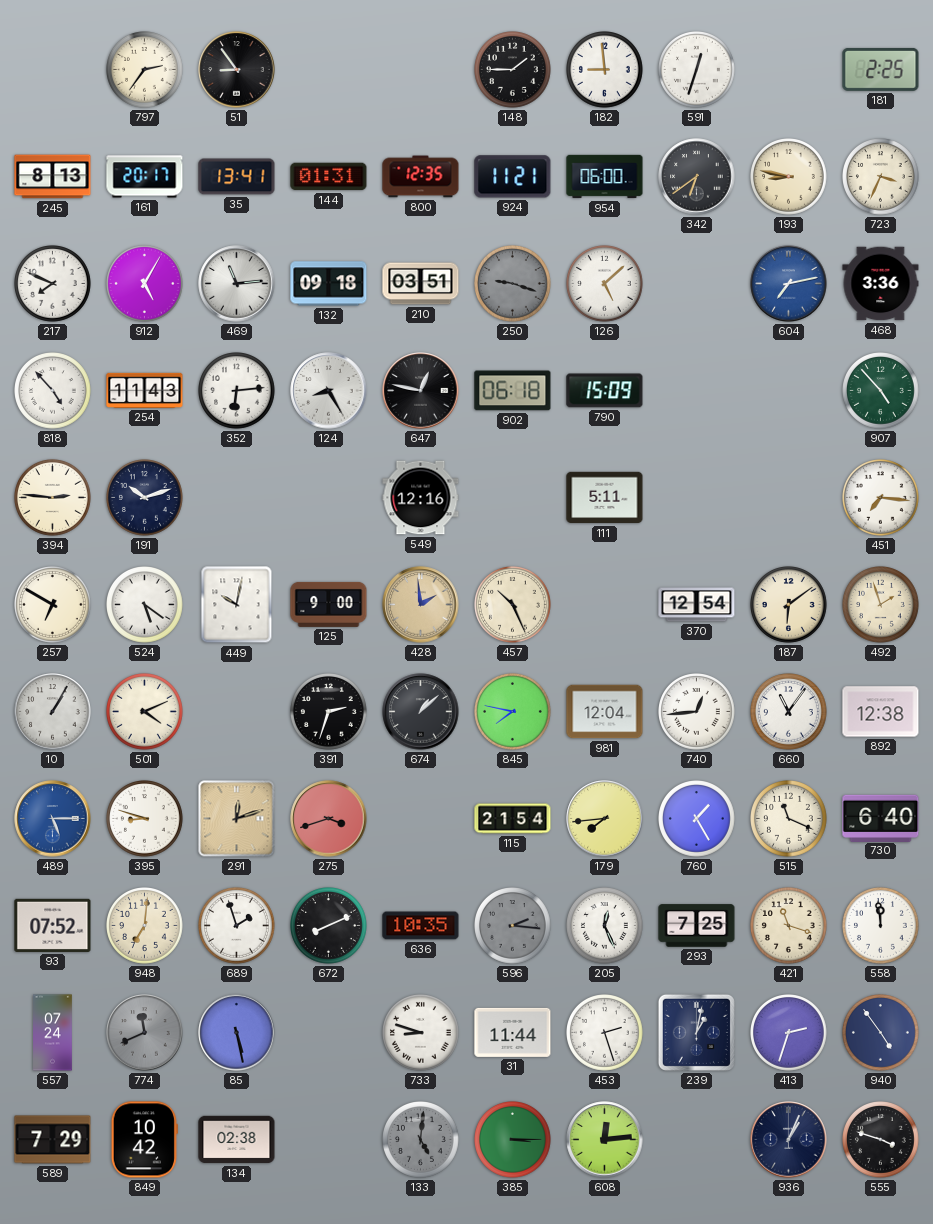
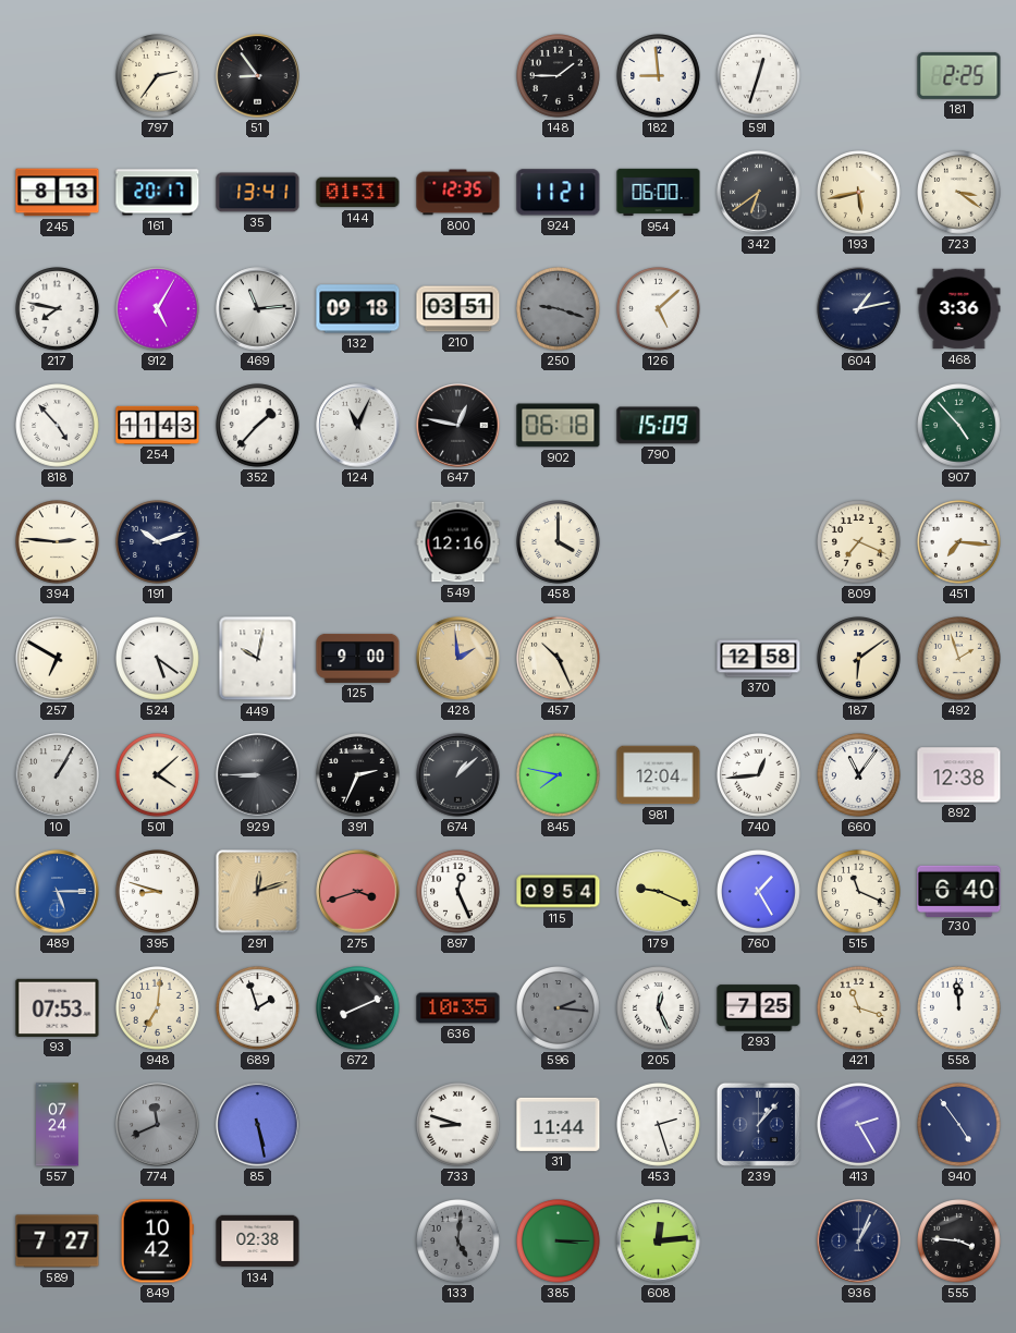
193: 8:47 -> 5:43
723: 3:34 -> 3:21
217: 7:49 -> 7:47
604: 7:13 -> 1:13
604 dial: blue -> navy
352: 6:14 -> 1:37
124: 8:25 -> 11:04
458: none -> 4:00
111: 5:11 -> none
809: none -> 7:19
370: 12:54 -> 12:58
501: 4:11 -> 4:08
929: none -> 8:45
391: 2:33 -> 2:34
897: none -> 12:26
115: 21:54 -> 09:54
179: 7:44 -> 9:19
93: 07:52 -> 07:53
239: 1:02 -> 1:07
413: 2:33 -> 2:25
589: 7:29 -> 7:27
555: 3:48 -> 3:46
